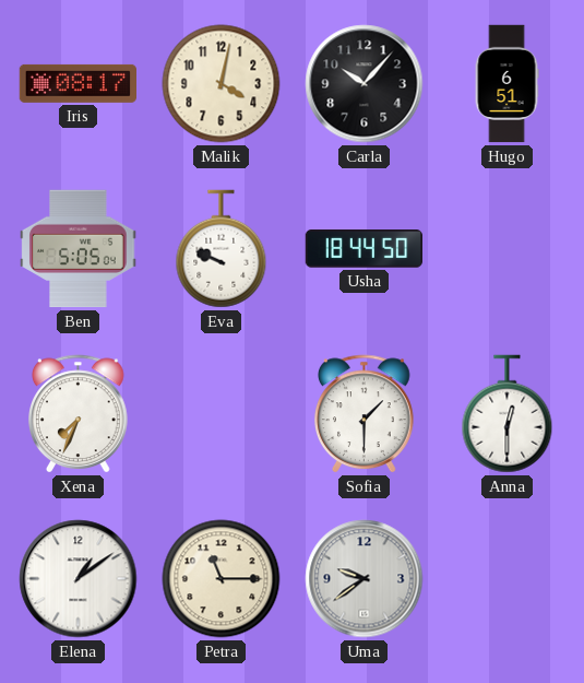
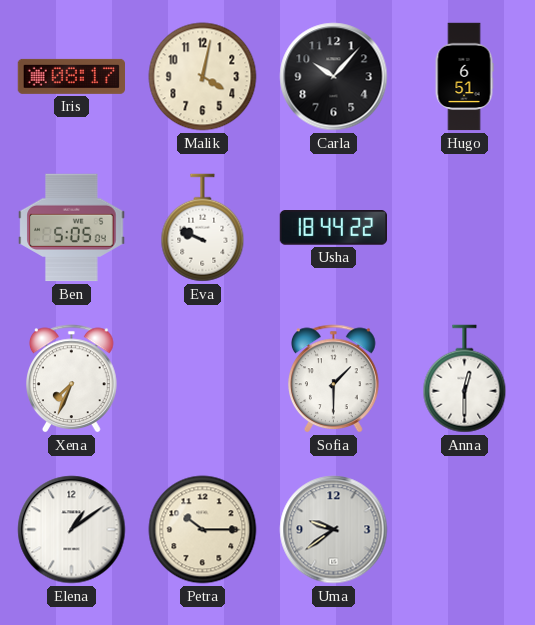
Usha: 18:44:50 -> 18:44:22
Petra: 11:15 -> 10:15
